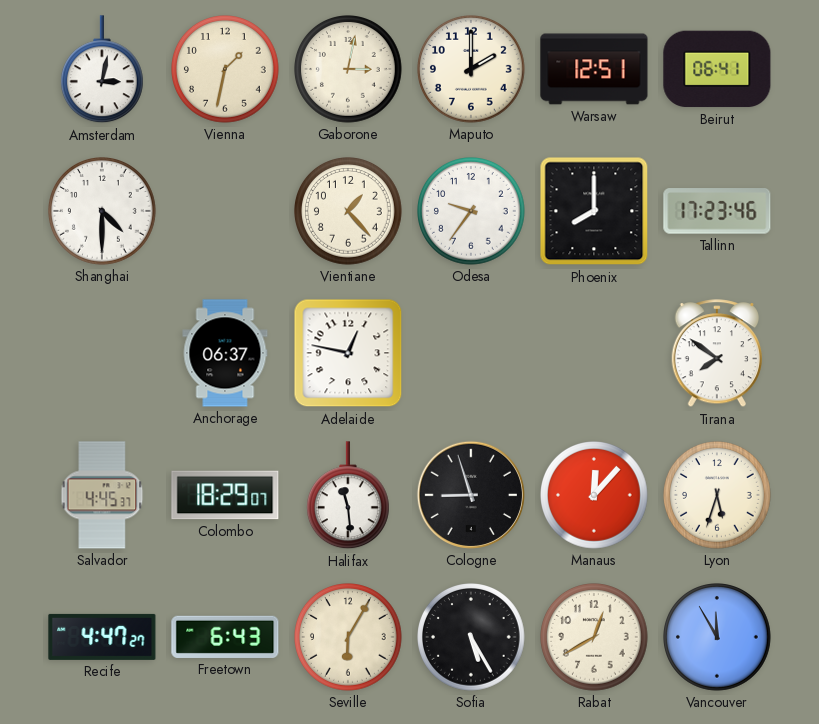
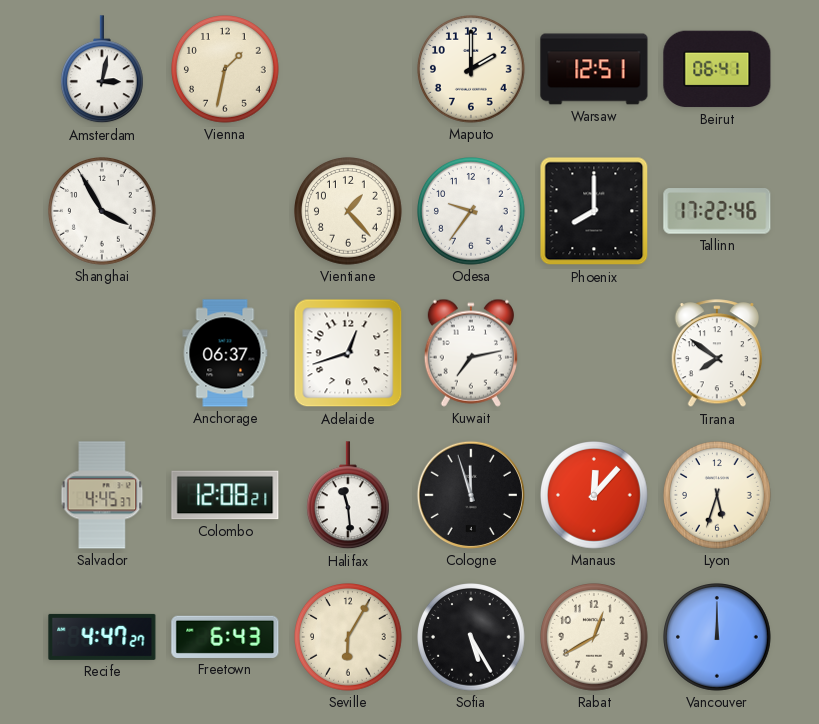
Gaborone: 3:02 -> none
Shanghai: 4:30 -> 3:55
Tallinn: 17:23 -> 17:22
Adelaide: 12:47 -> 12:42
Kuwait: none -> 7:13
Colombo: 18:29 -> 12:08
Cologne: 8:57 -> 11:57
Vancouver: 11:55 -> 12:00
